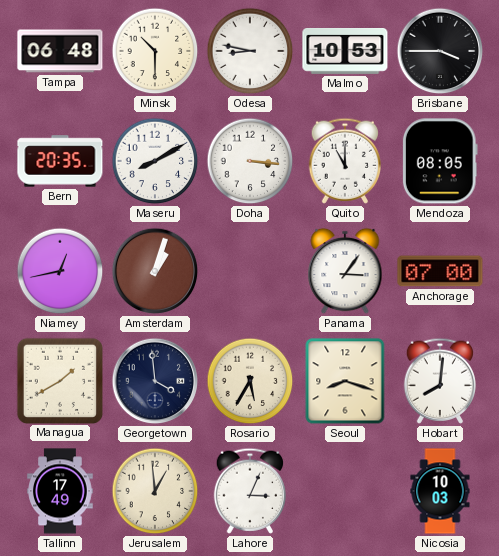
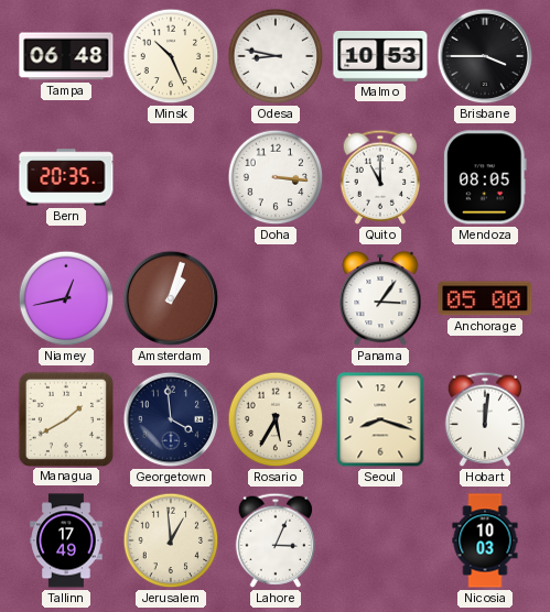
Minsk: 10:30 -> 10:26
Maseru: 8:10 -> none
Anchorage: 07:00 -> 05:00
Hobart: 8:01 -> 12:01
